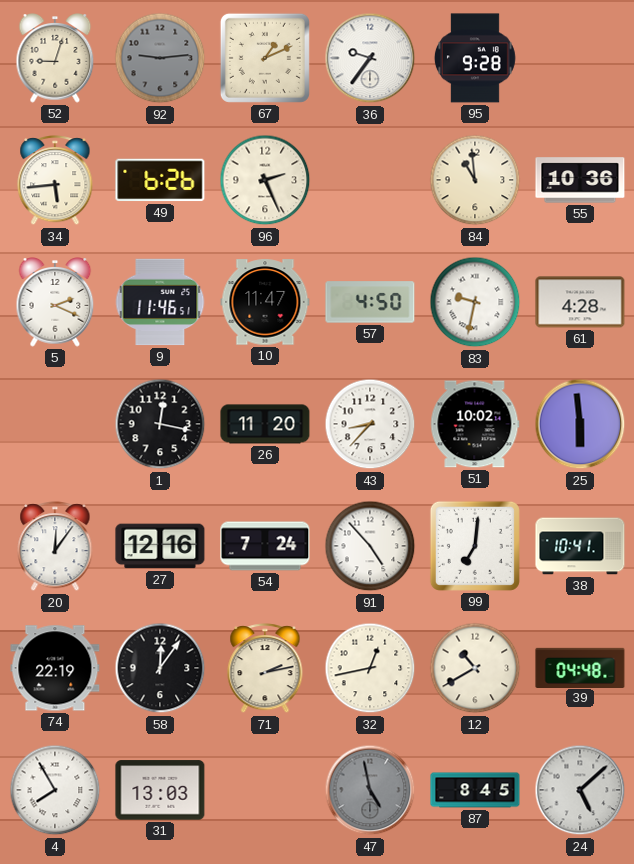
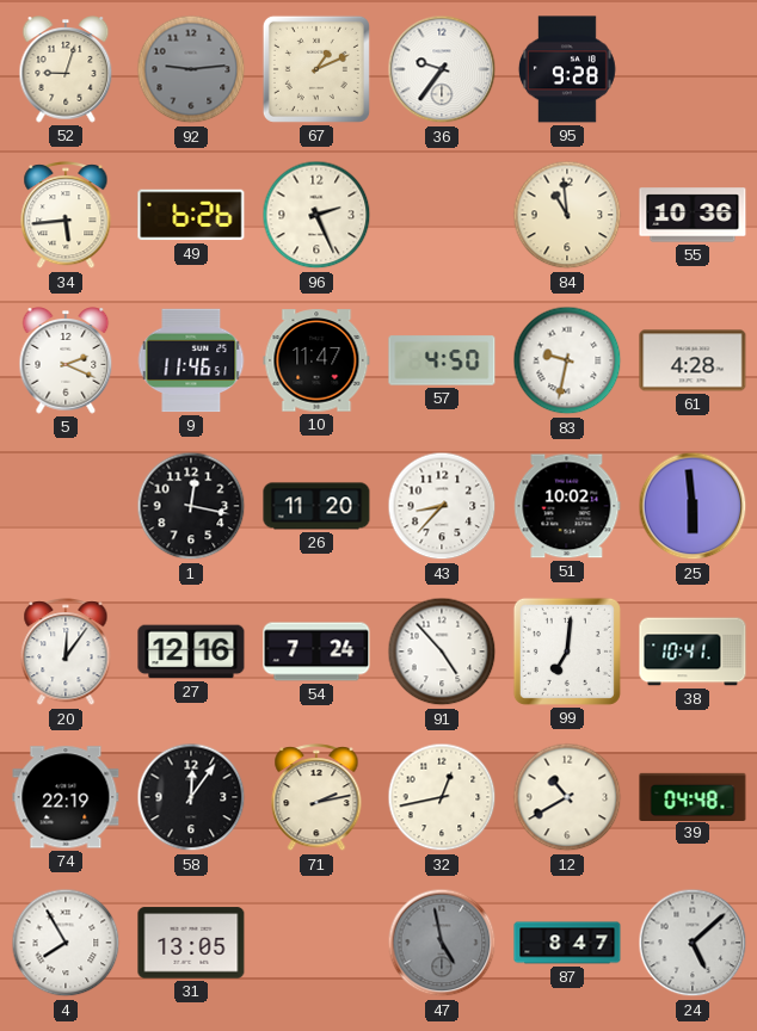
31: 13:03 -> 13:05
87: 8:45 -> 8:47
